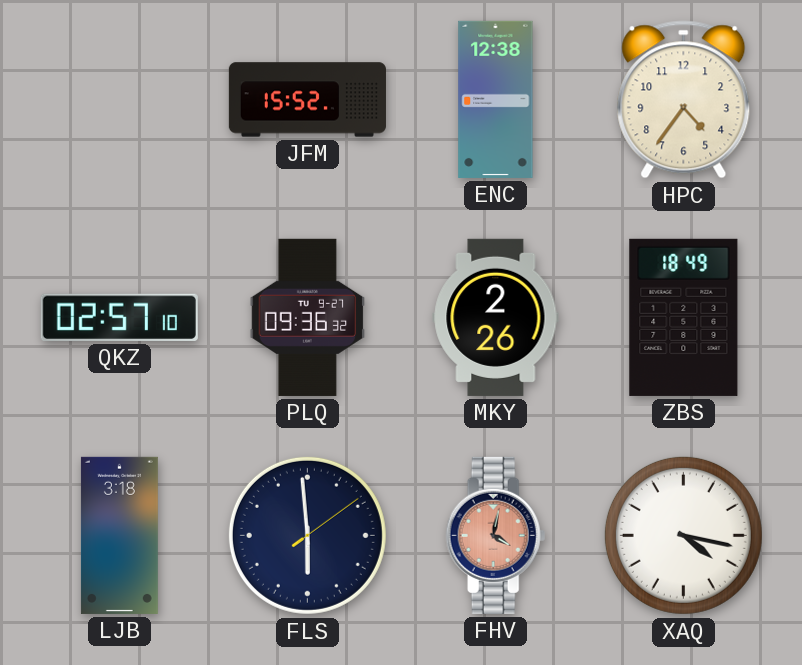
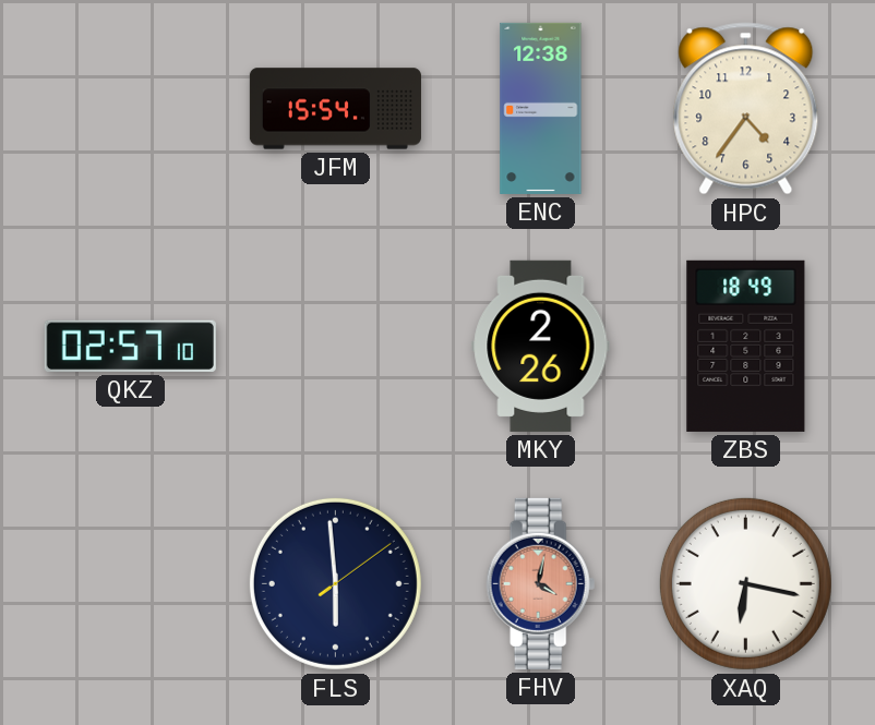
JFM: 15:52 -> 15:54
PLQ: 09:36 -> none
LJB: 3:18 -> none
XAQ: 4:17 -> 6:17
